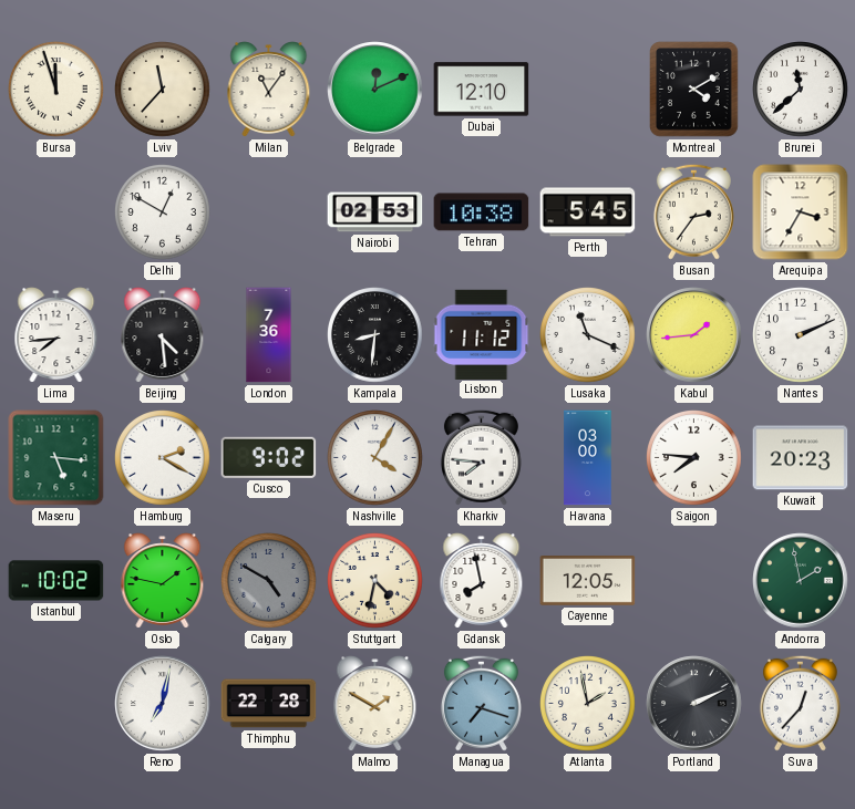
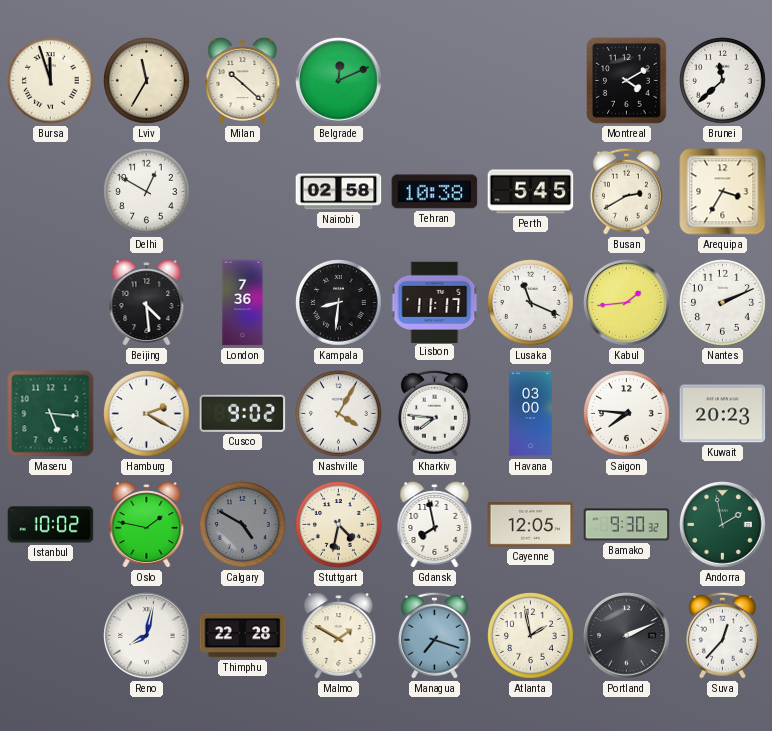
Lviv: 11:37 -> 11:35
Milan: 11:06 -> 10:22
Dubai: 12:10 -> none
Nairobi: 02:53 -> 02:58
Busan: 2:36 -> 2:40
Lima: 7:44 -> none
Lisbon: 11:12 -> 11:17
Bamako: none -> 9:30
Reno: 7:02 -> 8:02
